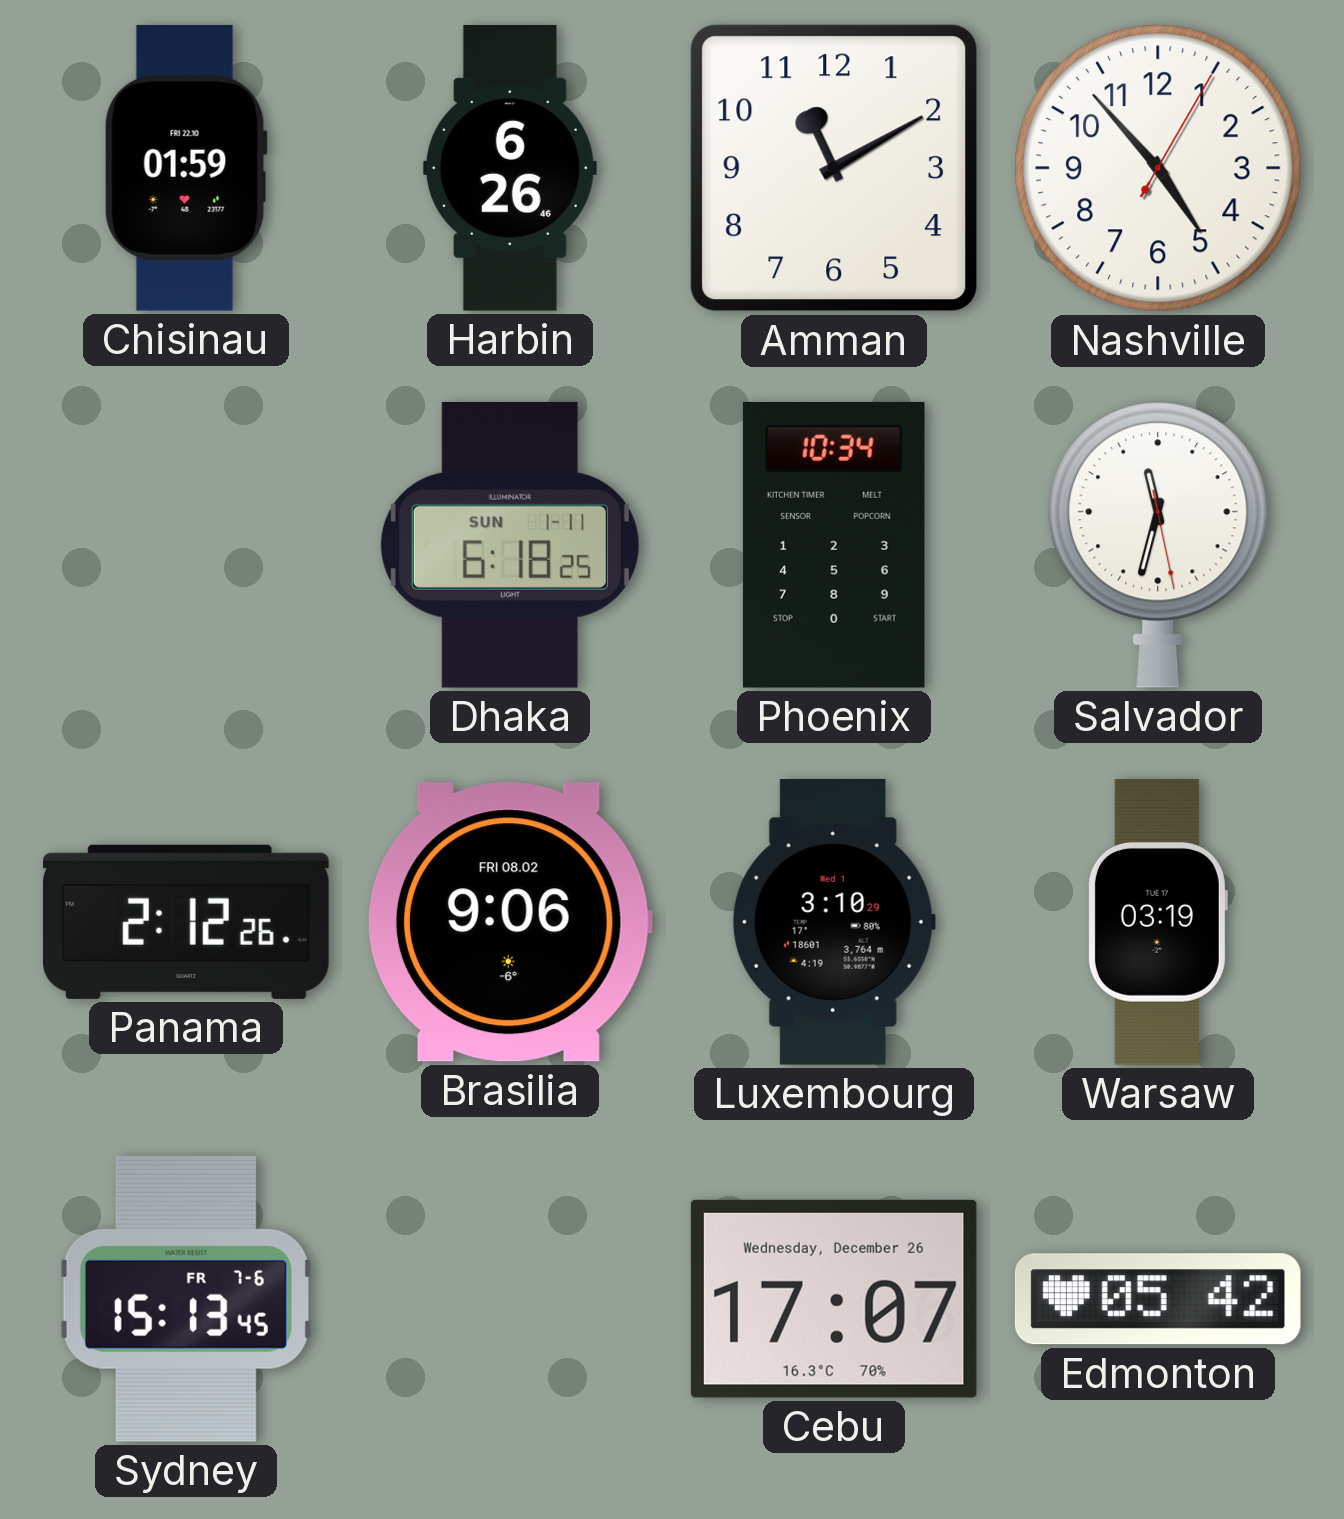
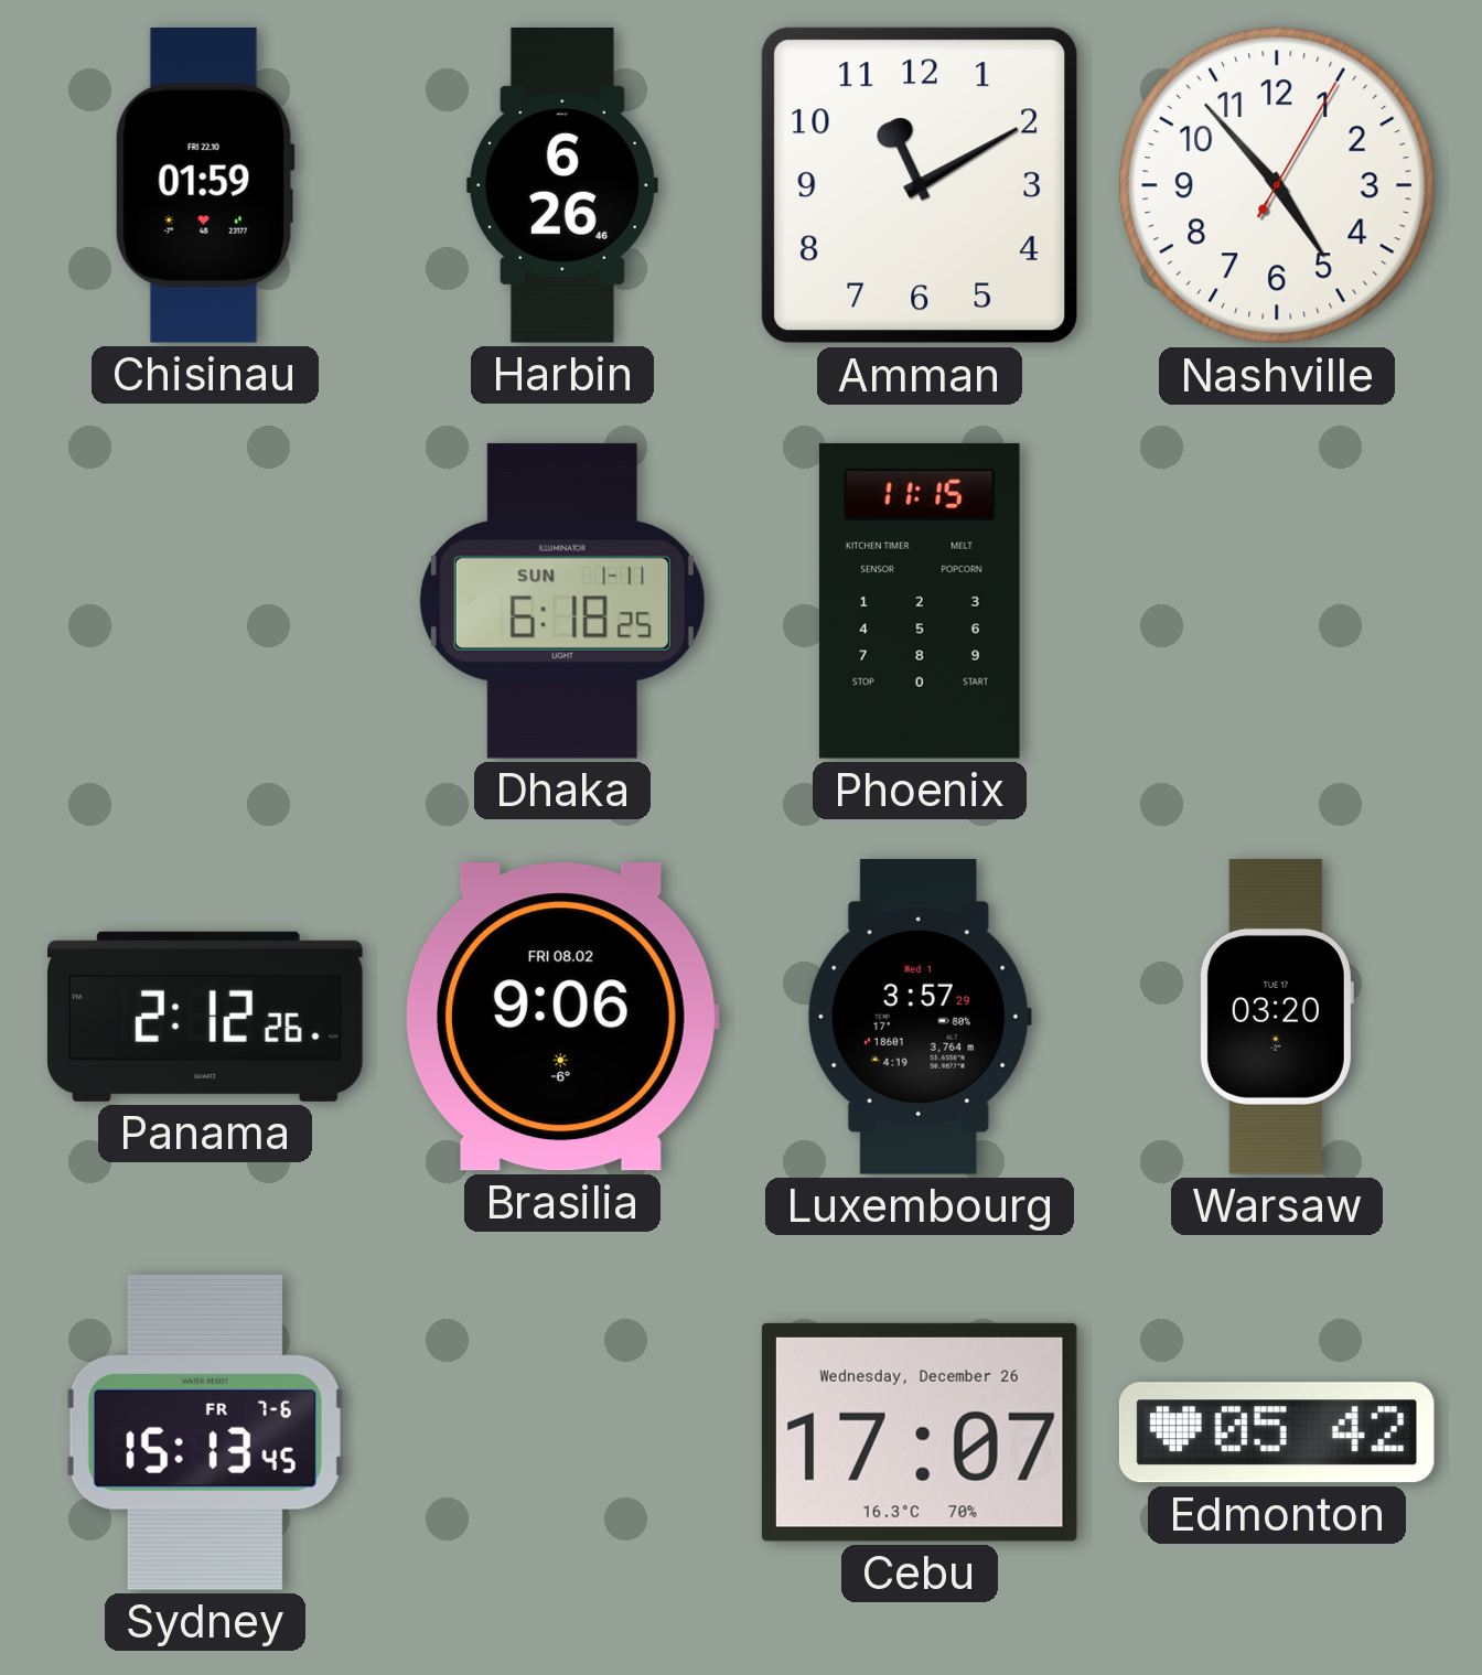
Phoenix: 10:34 -> 11:15
Salvador: 11:32 -> none
Luxembourg: 3:10 -> 3:57
Warsaw: 03:19 -> 03:20
